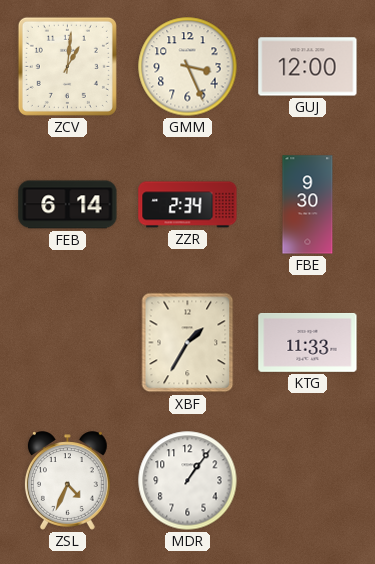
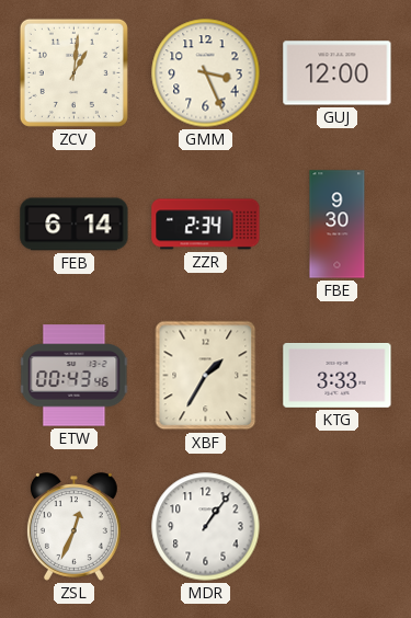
ETW: none -> 00:43
KTG: 11:33 -> 3:33
ZSL: 4:34 -> 12:34
